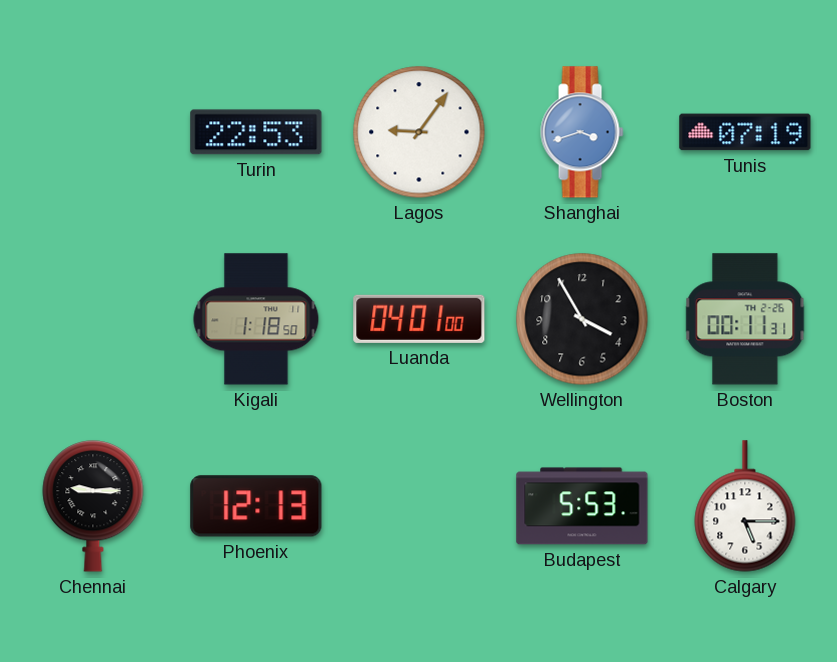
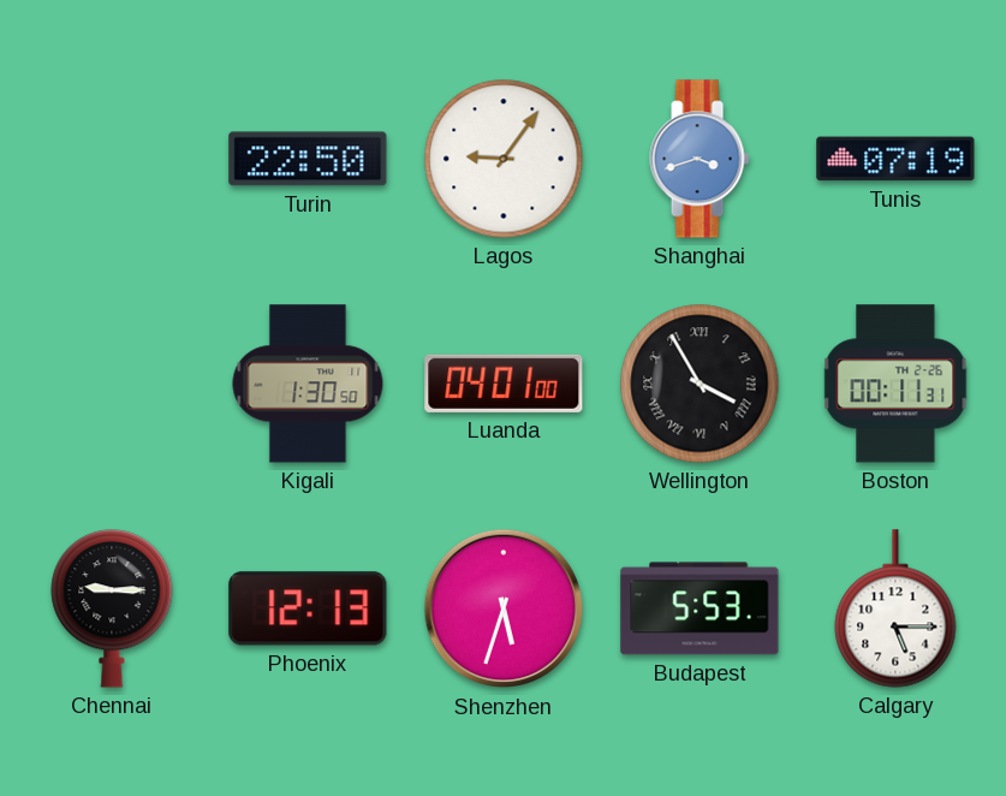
Turin: 22:53 -> 22:50
Kigali: 1:18 -> 1:30
Wellington numerals: Arabic -> Roman
Shenzhen: none -> 5:33
